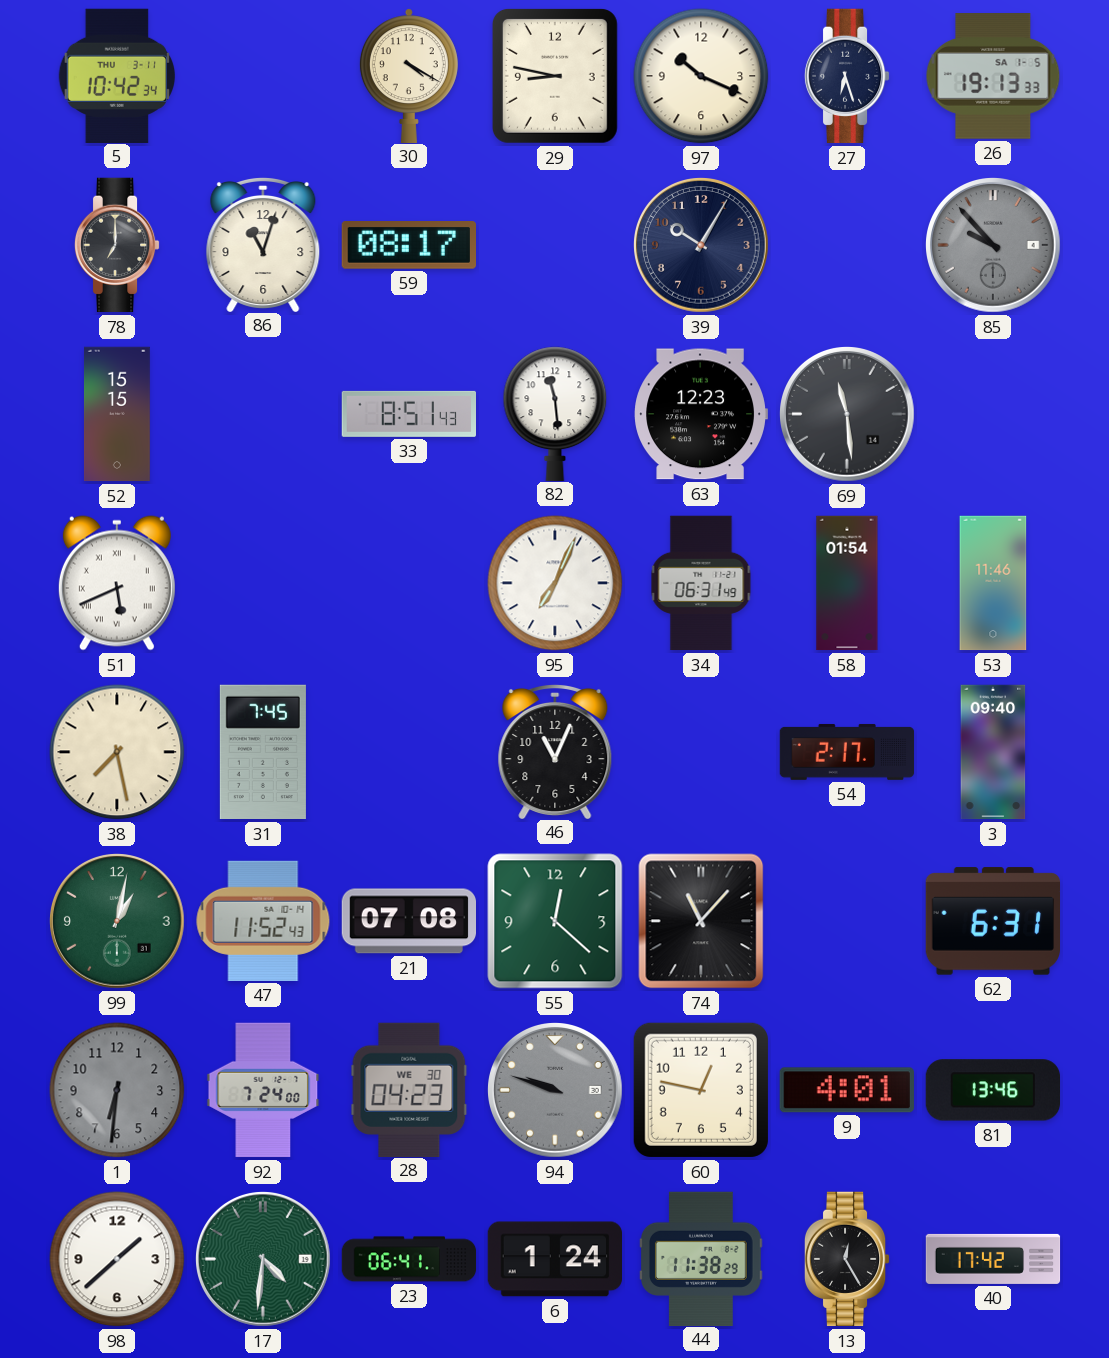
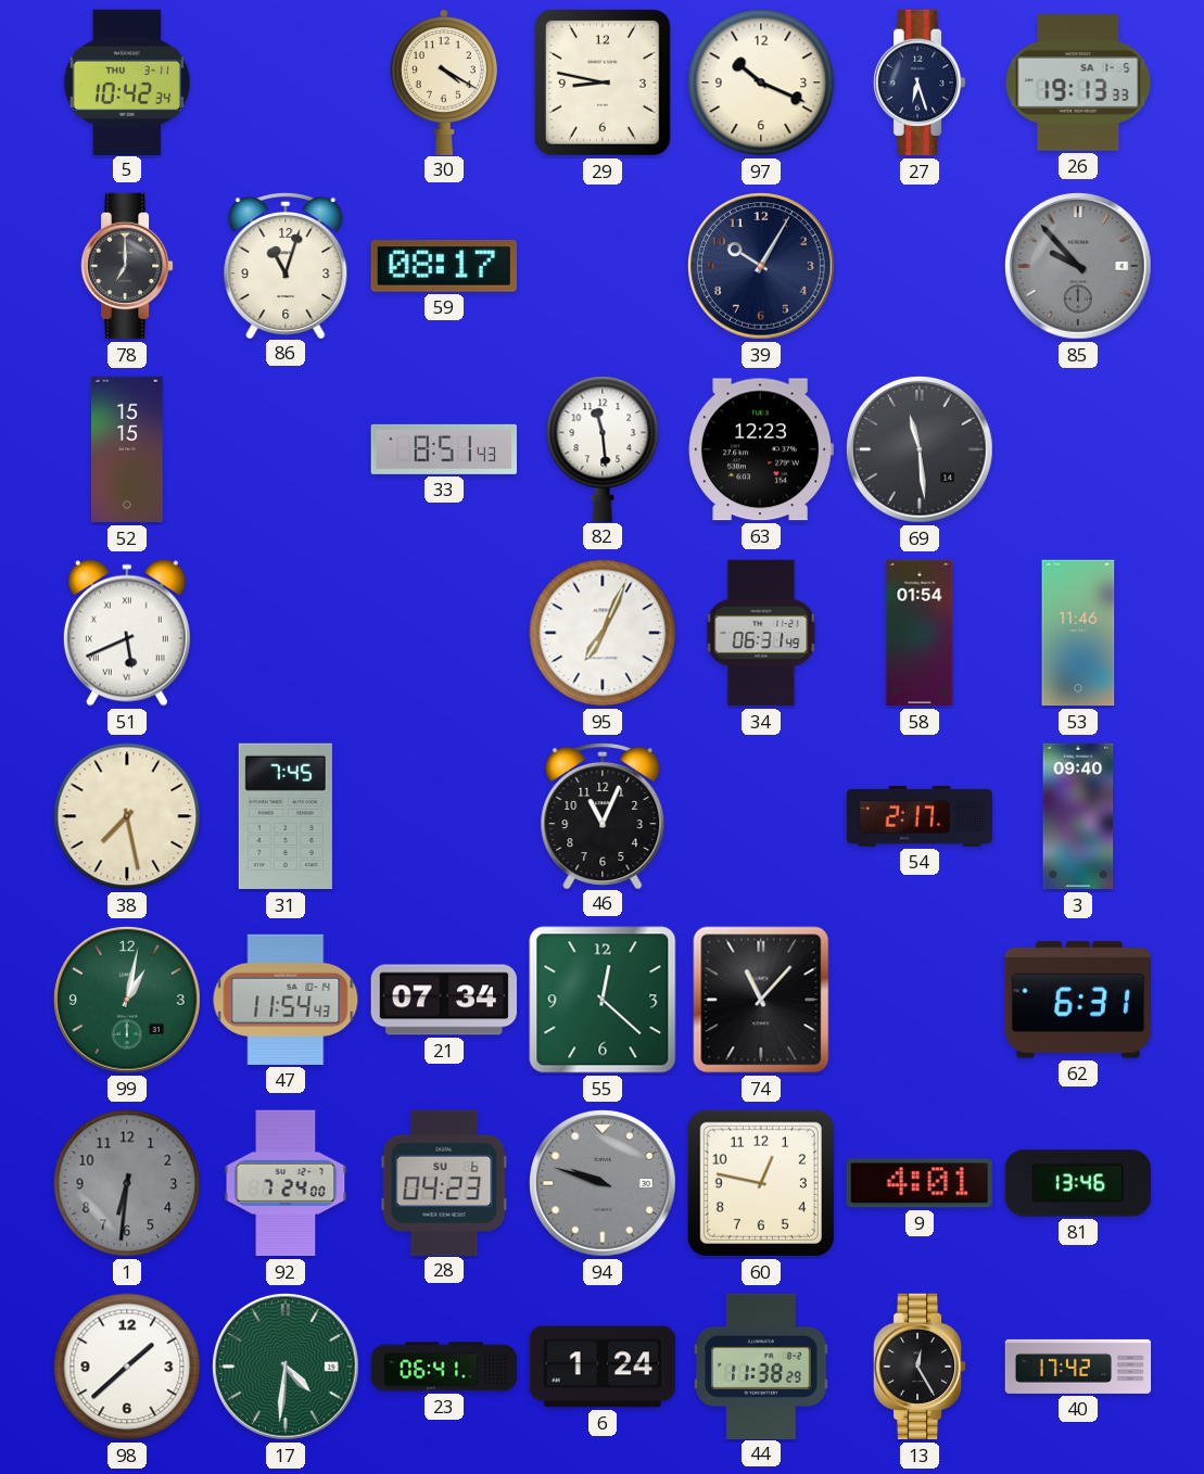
47: 11:52 -> 11:54
21: 07:08 -> 07:34
28 date: WE 30 -> SU 6
